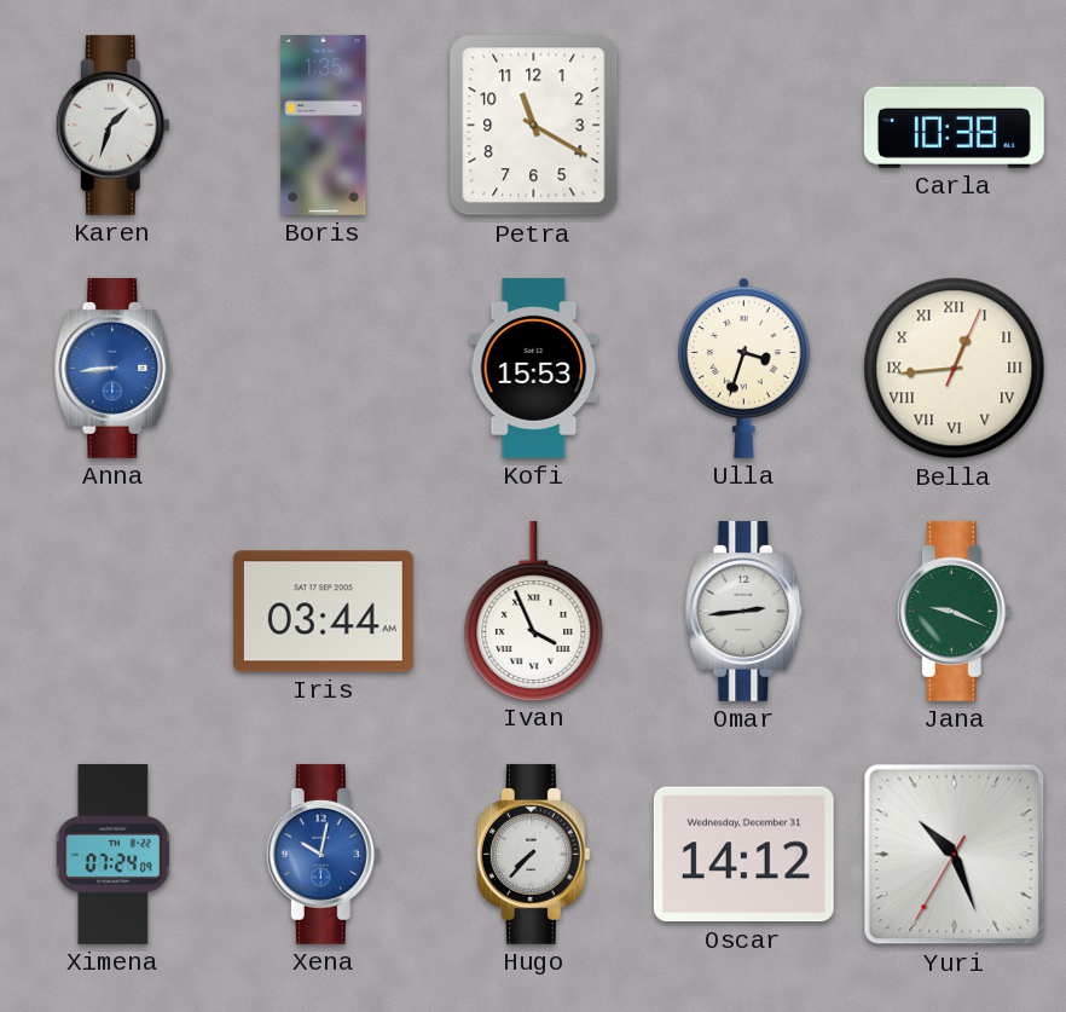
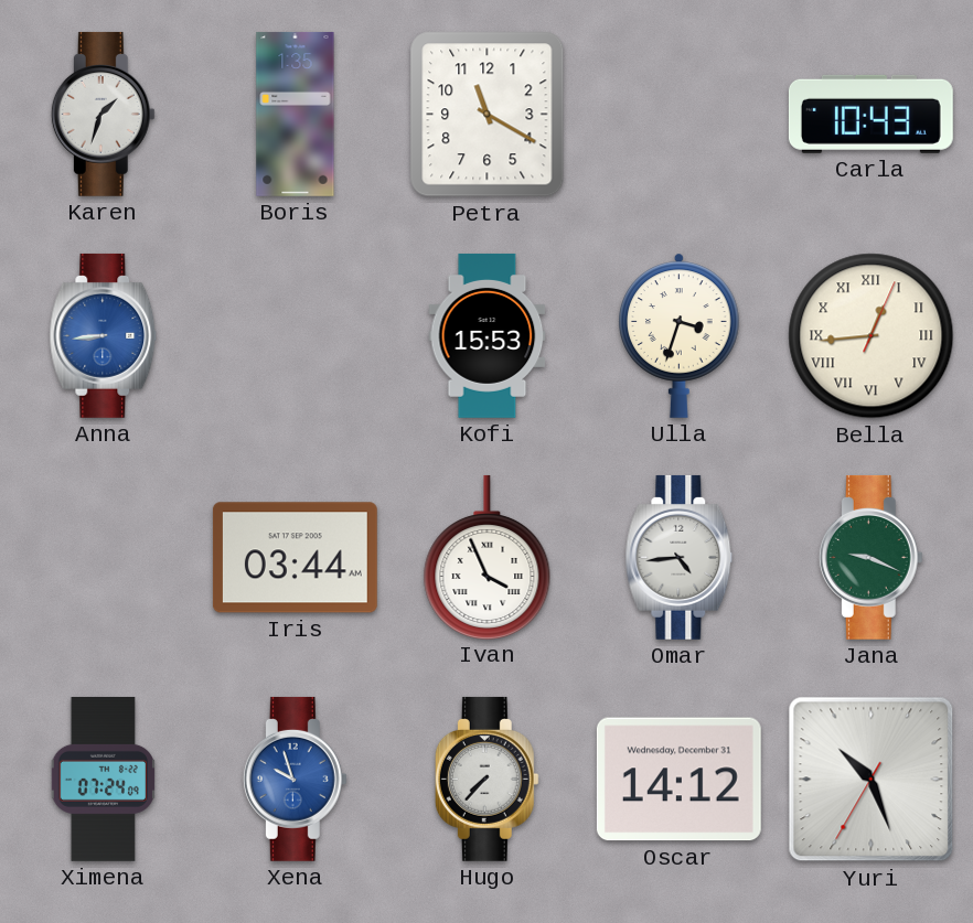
Carla: 10:38 -> 10:43
Omar: 2:44 -> 4:44
Xena: 10:02 -> 9:57
